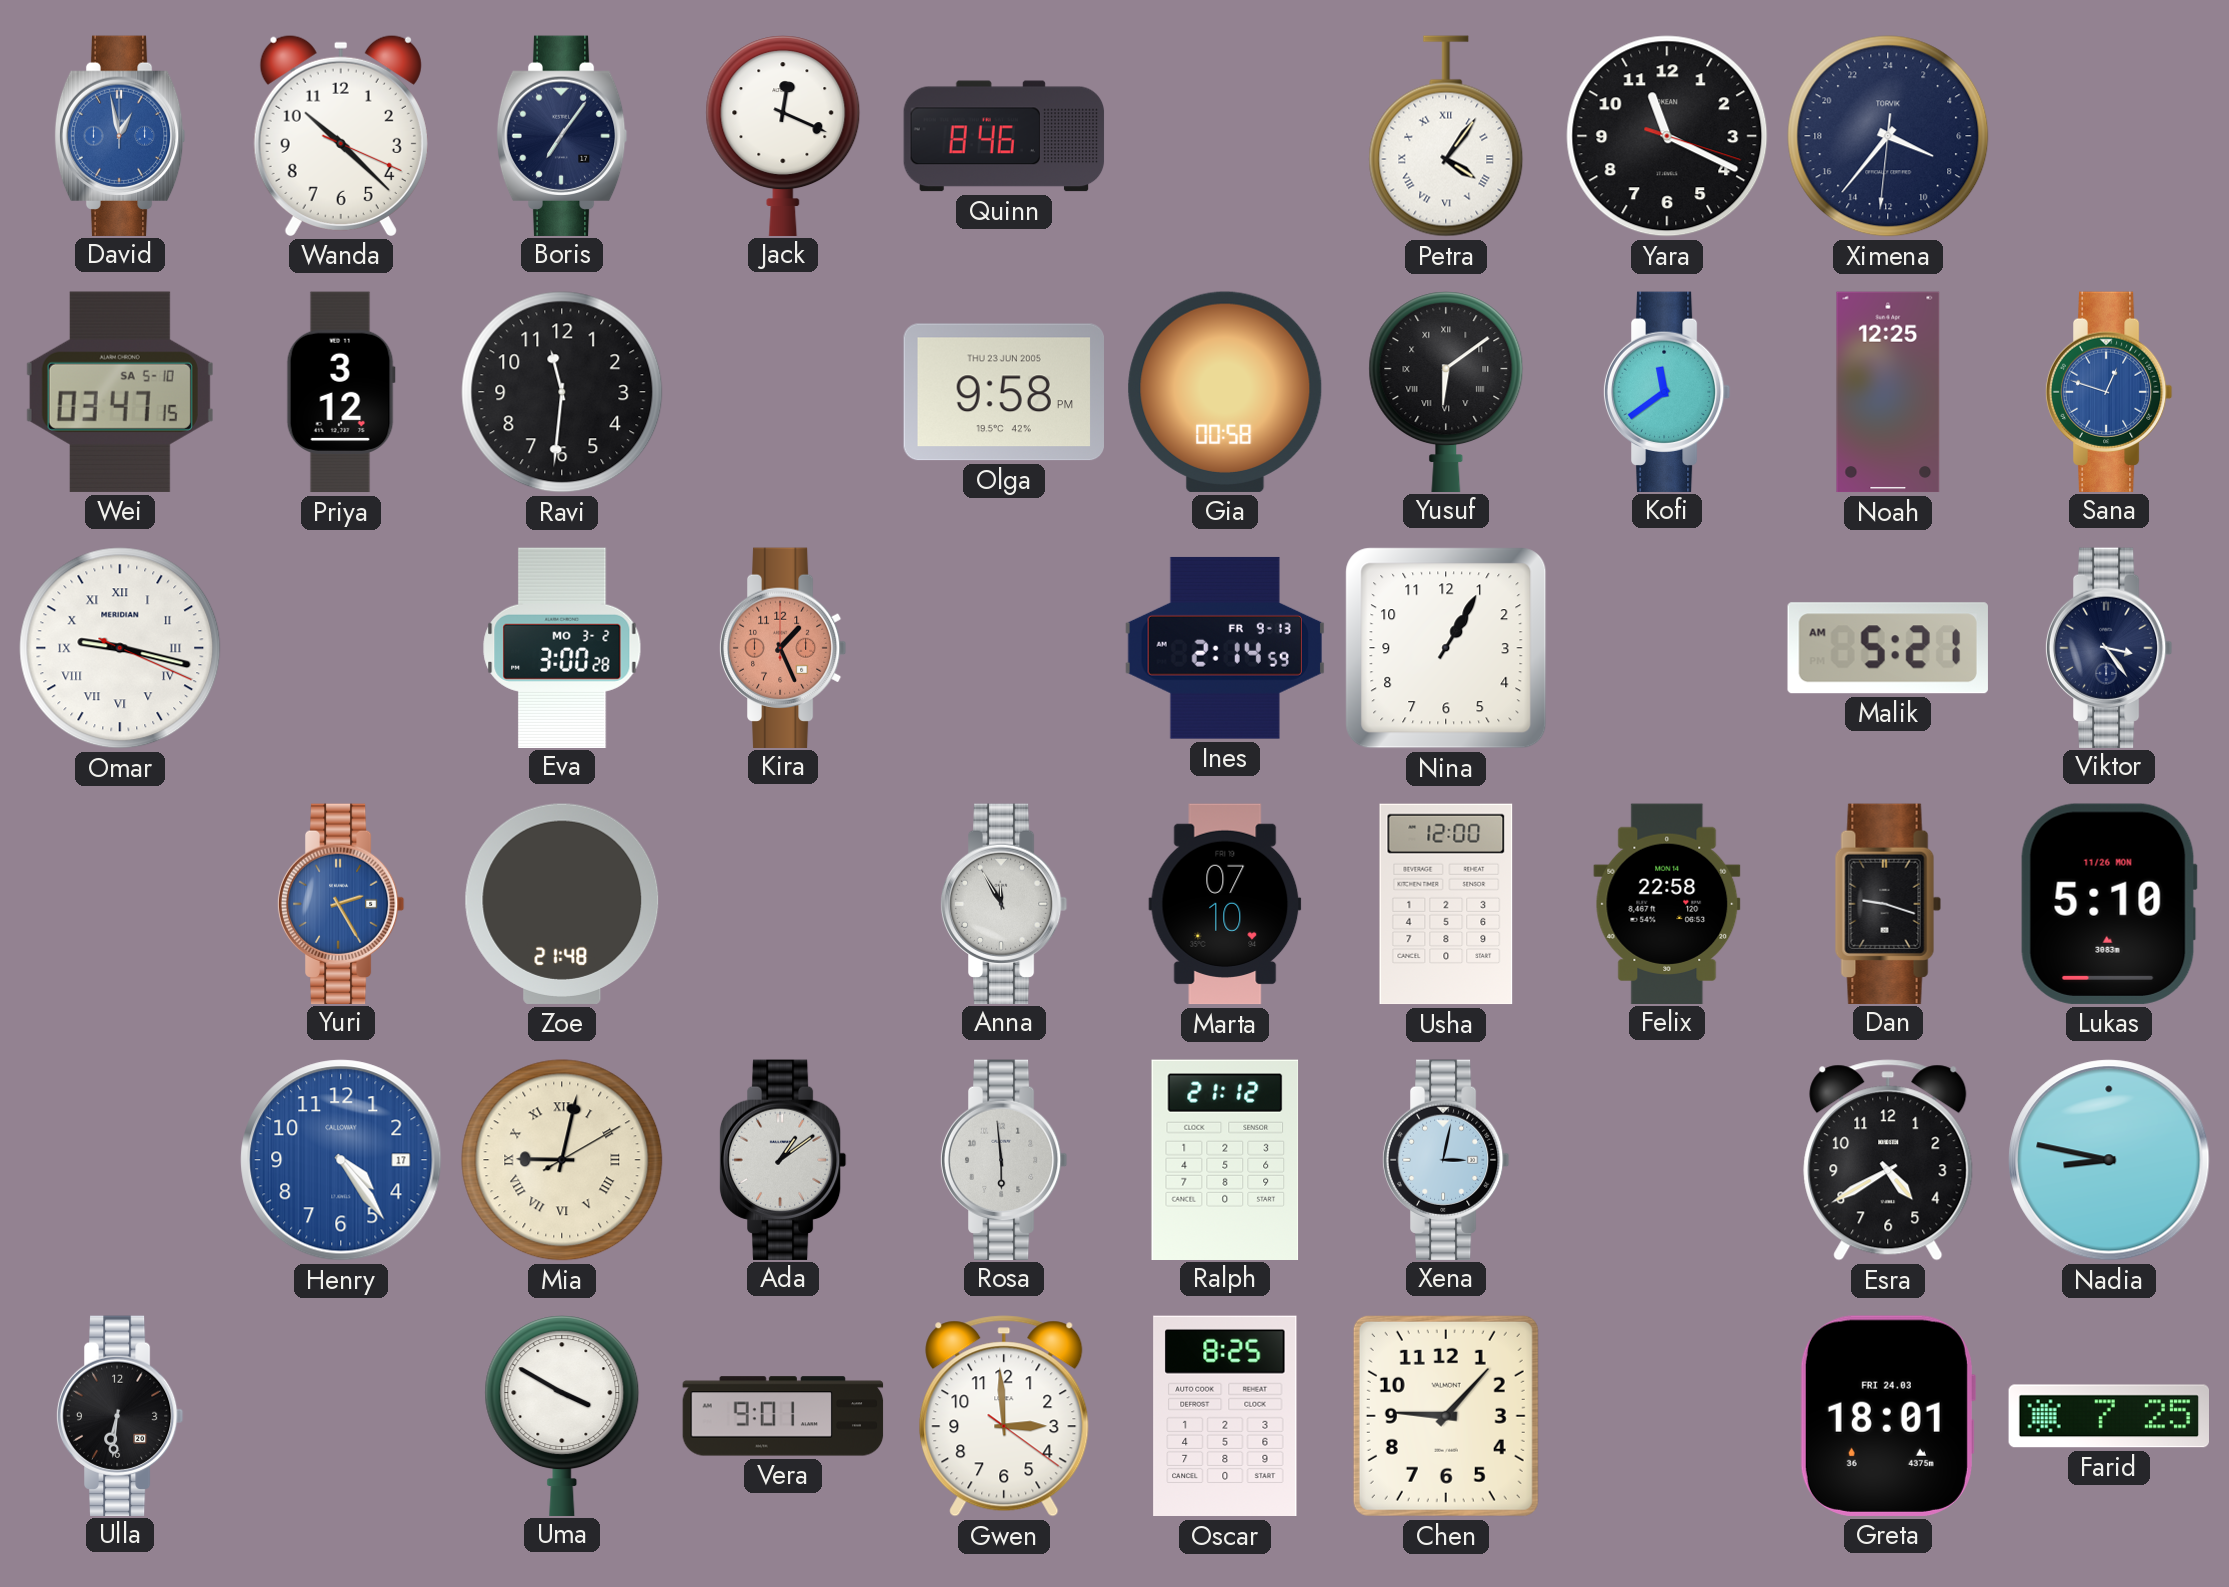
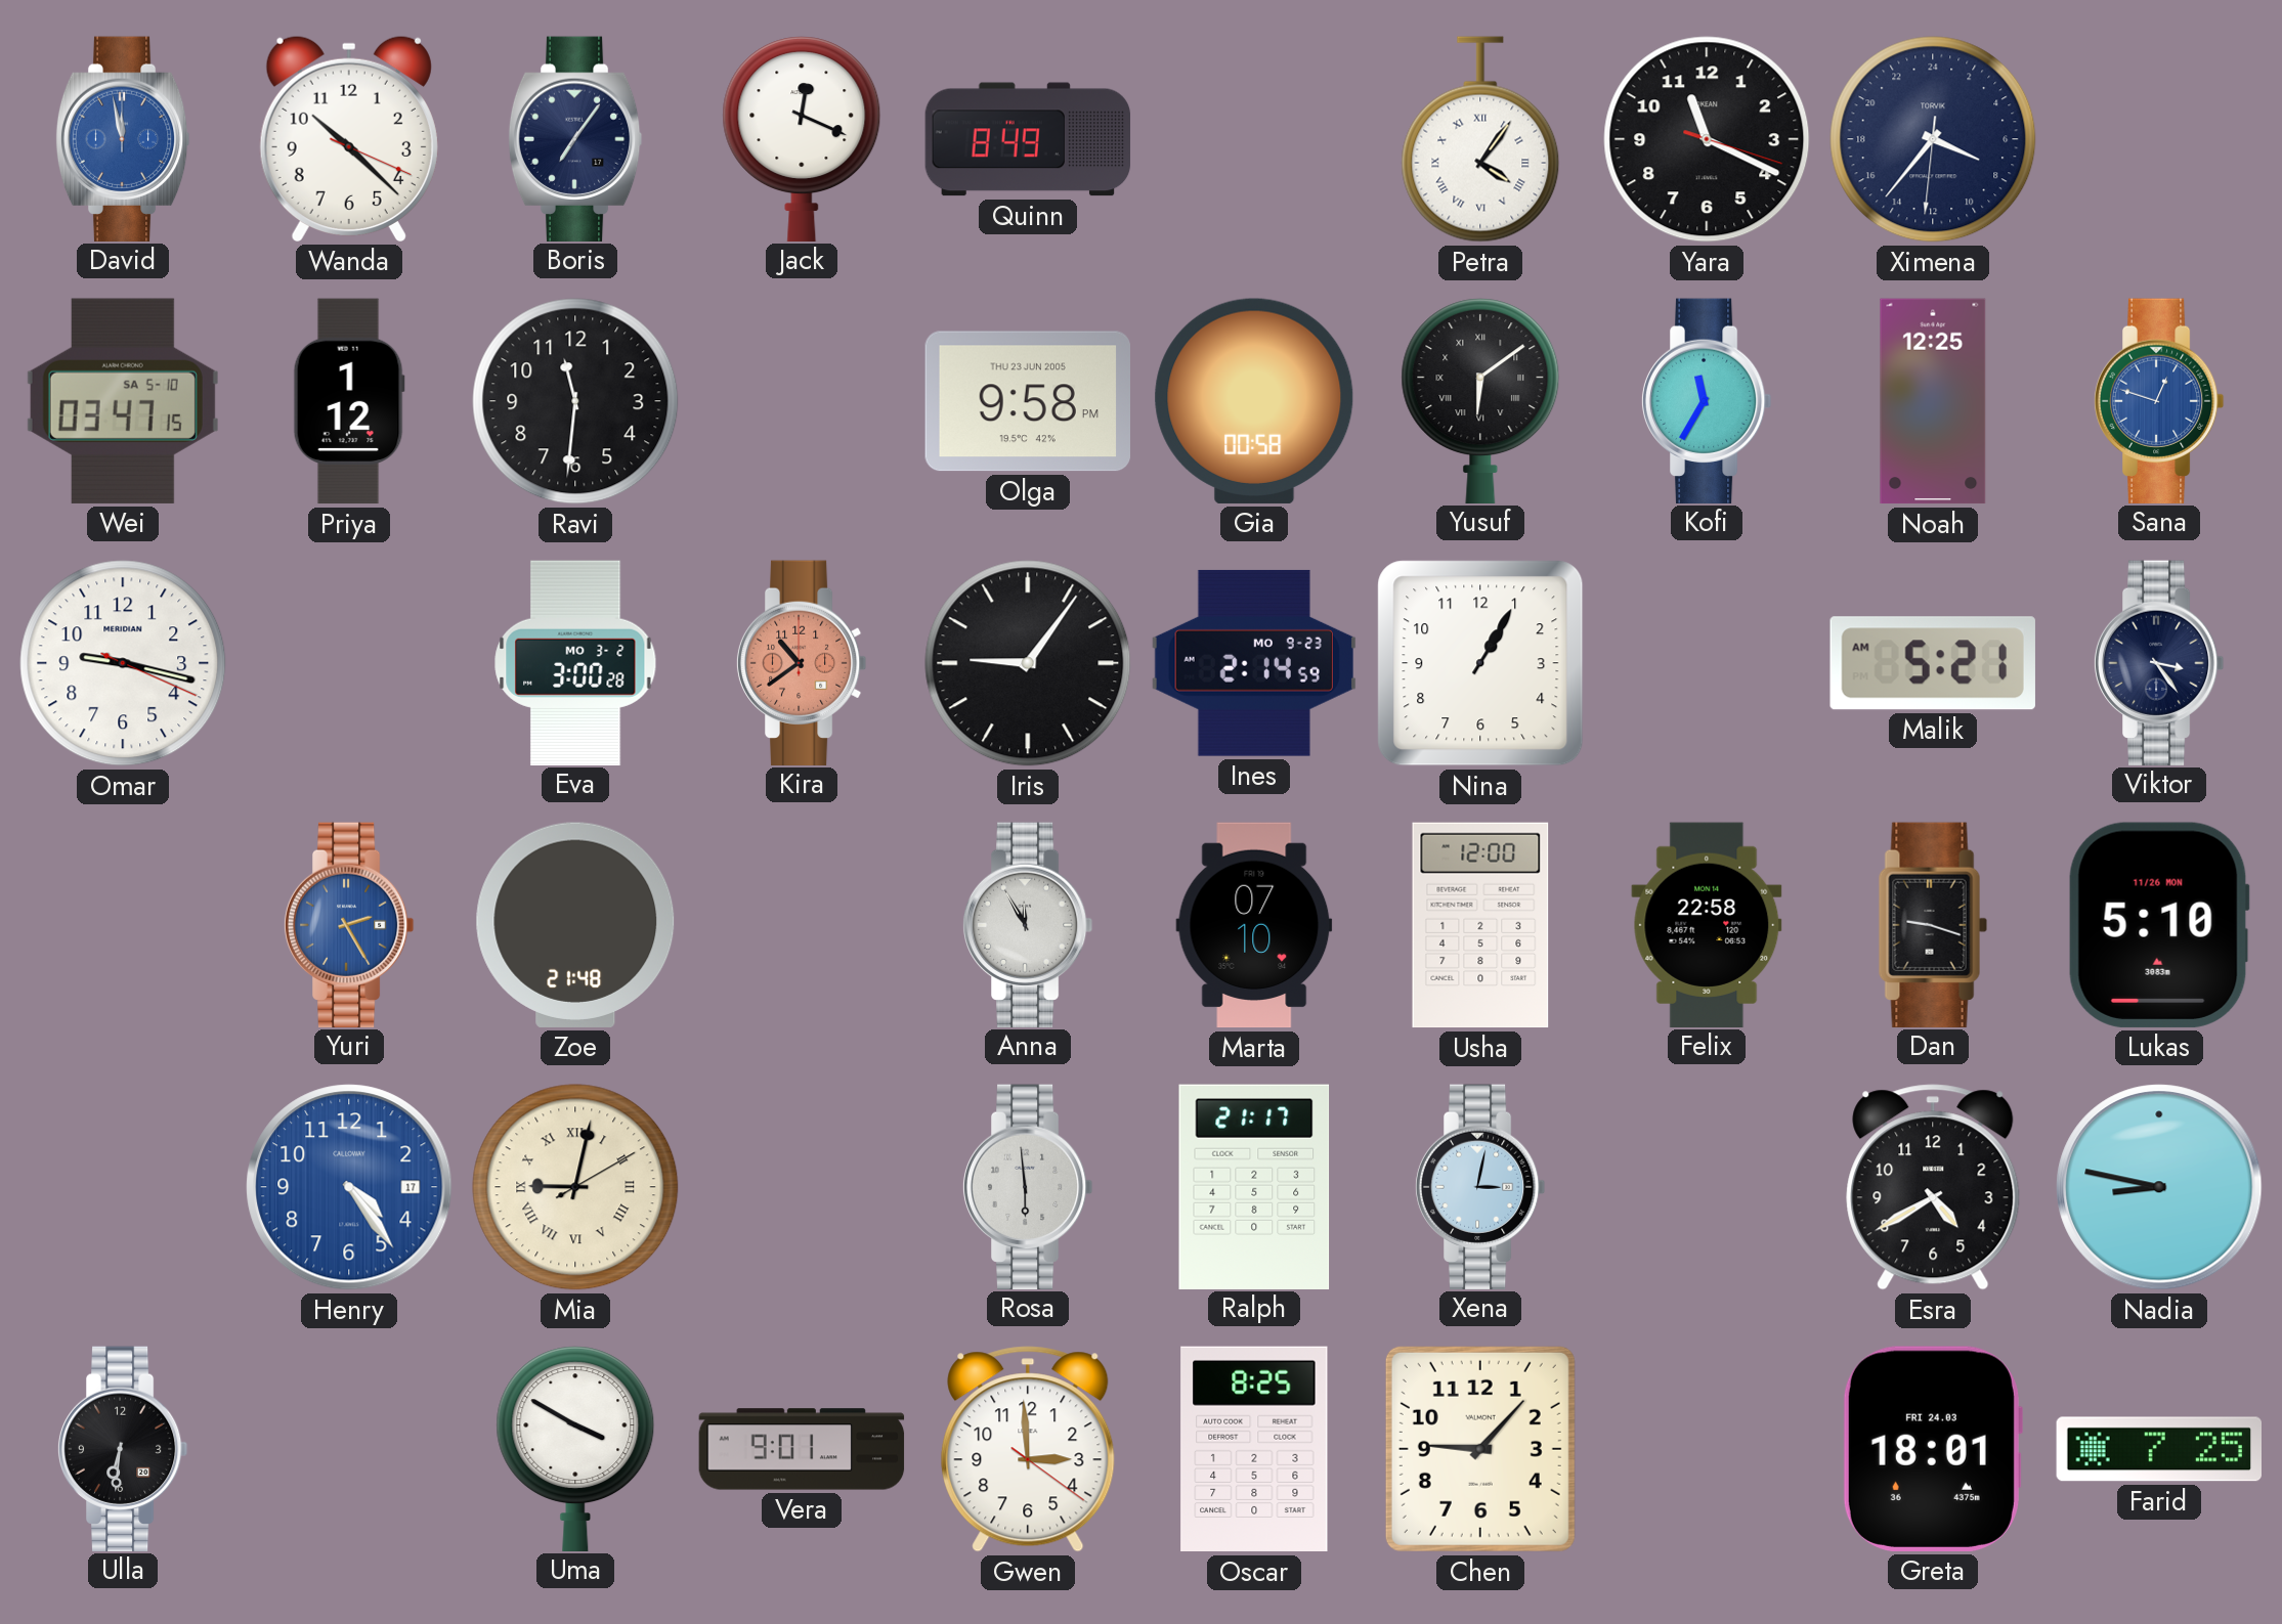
David: 12:58 -> 11:58
Quinn: 8:46 -> 8:49
Priya: 3:12 -> 1:12
Kofi: 11:39 -> 11:35
Omar numerals: Roman -> Arabic
Kira: 1:26 -> 10:39
Iris: none -> 9:06
Ines date: FR 9-13 -> MO 9-23
Ada: 1:09 -> none
Ralph: 21:12 -> 21:17
